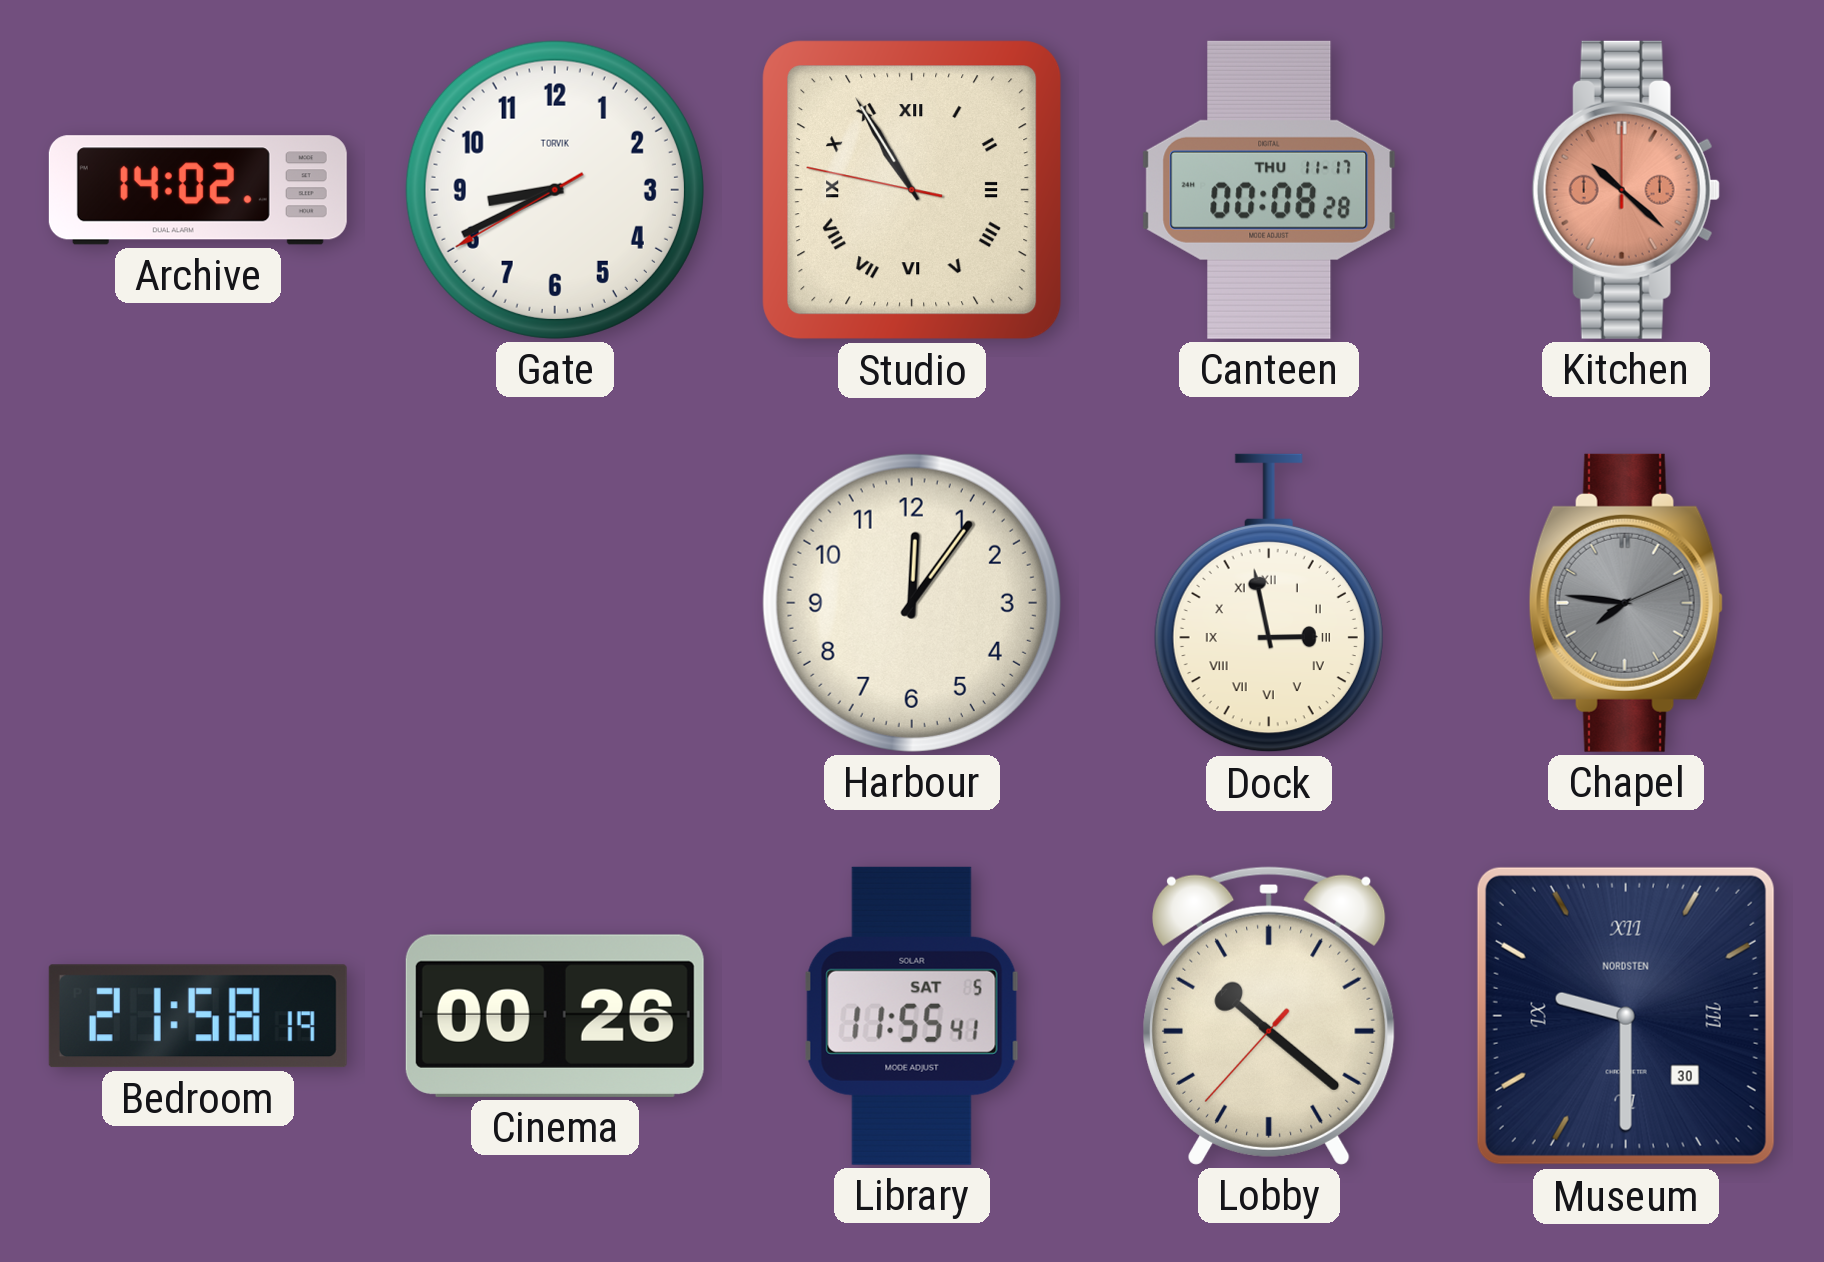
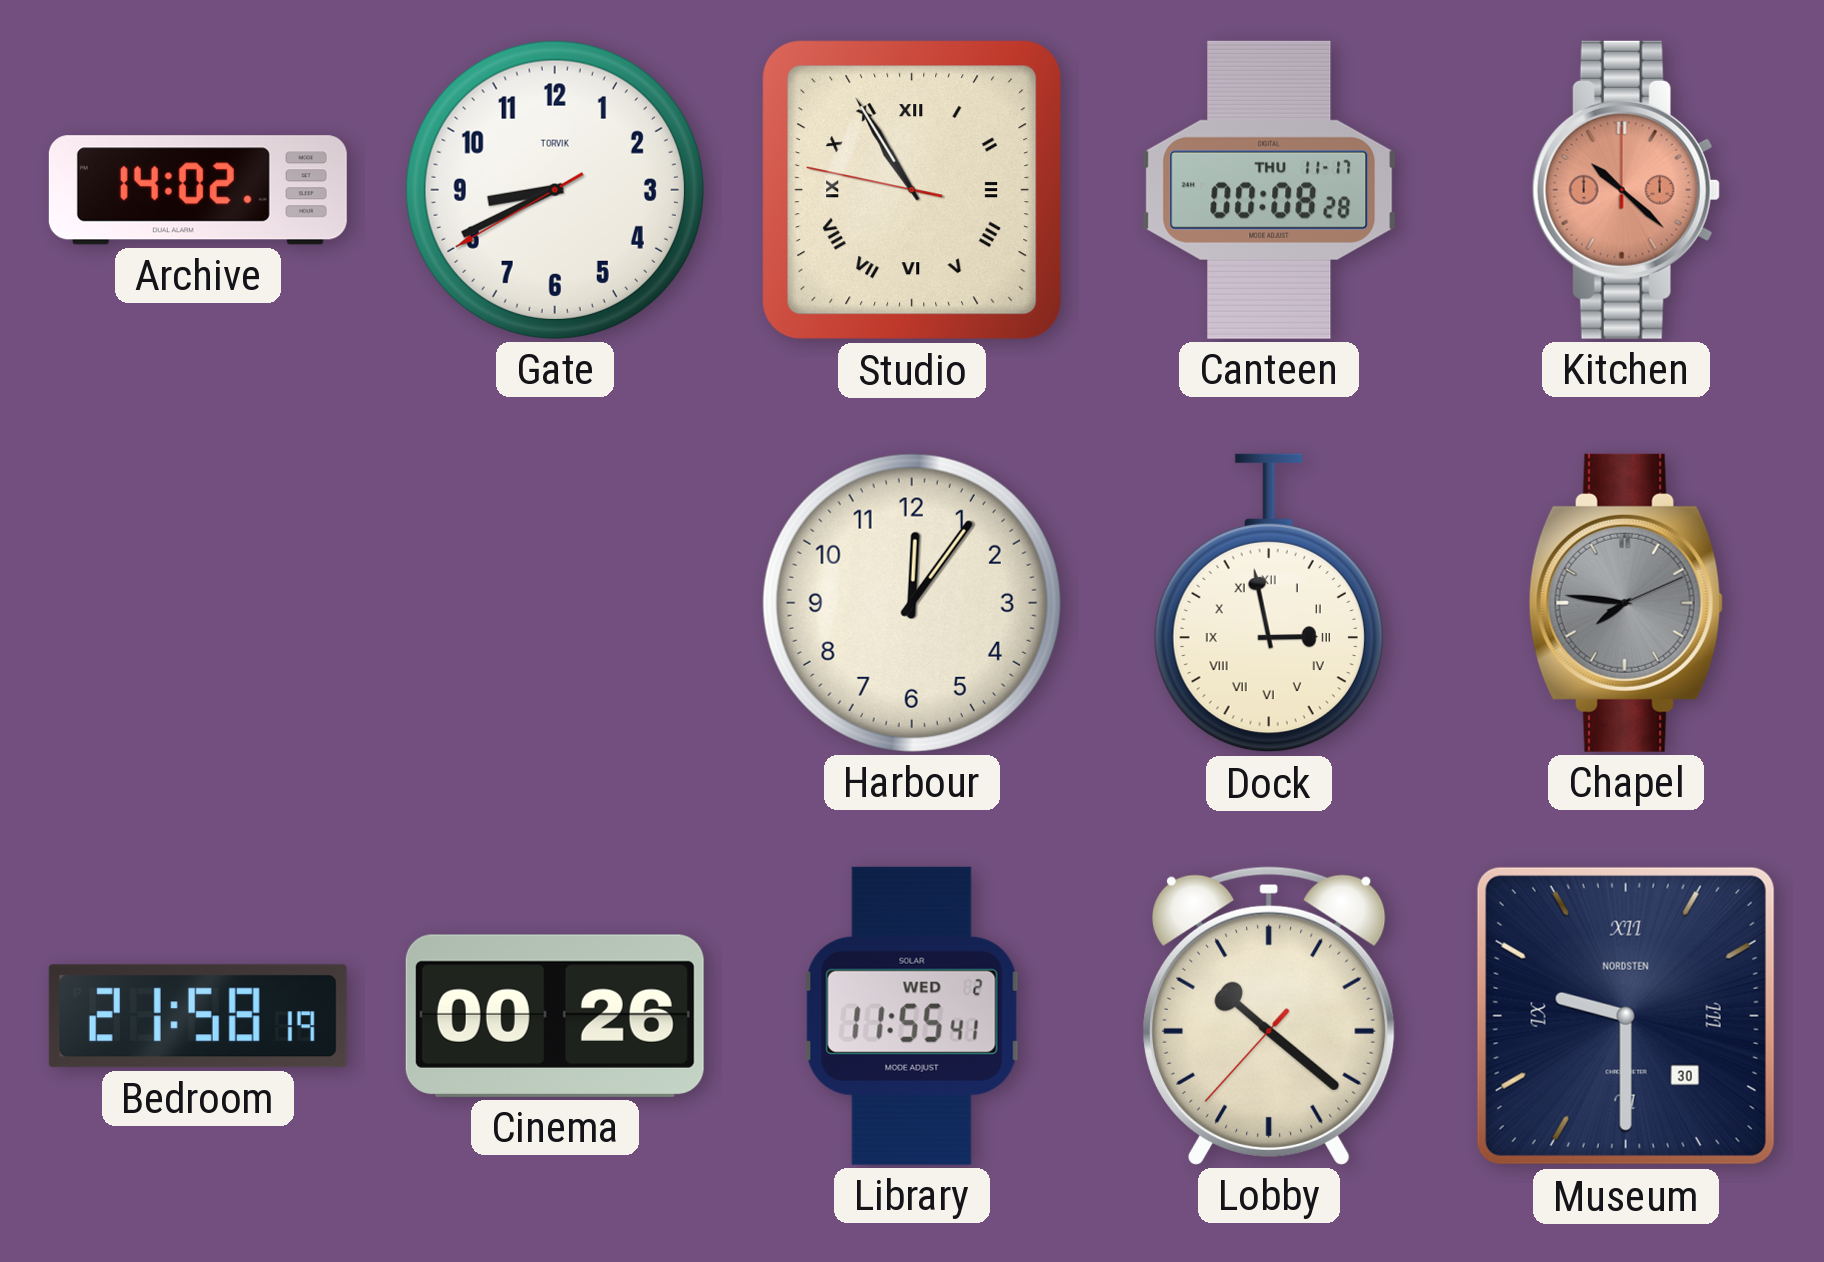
Library date: SAT 5 -> WED 2
